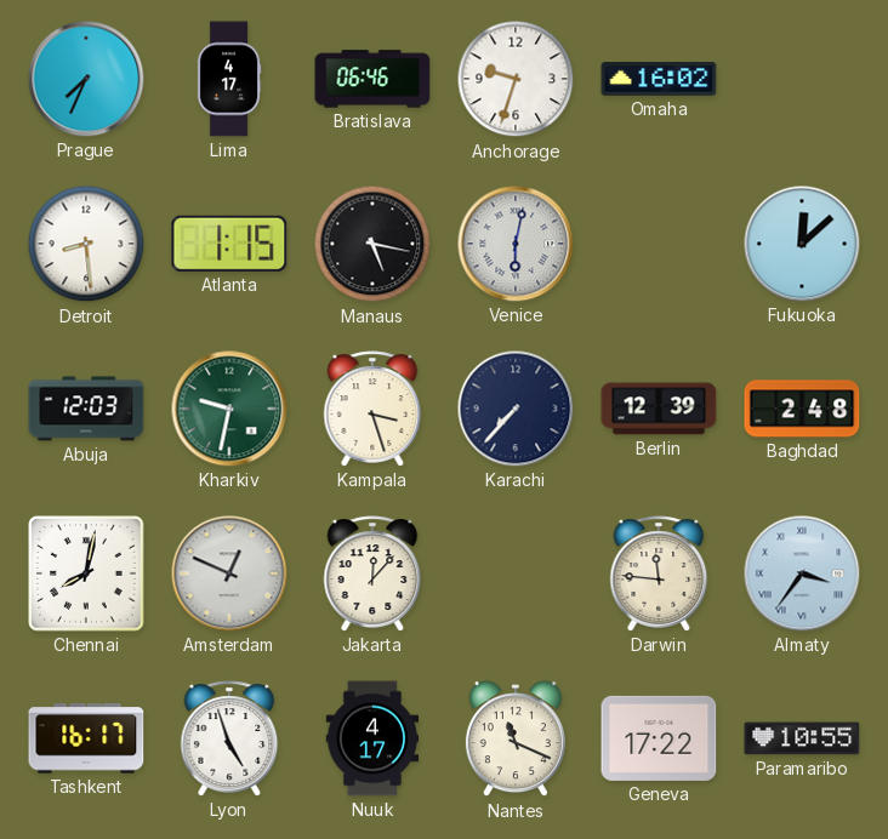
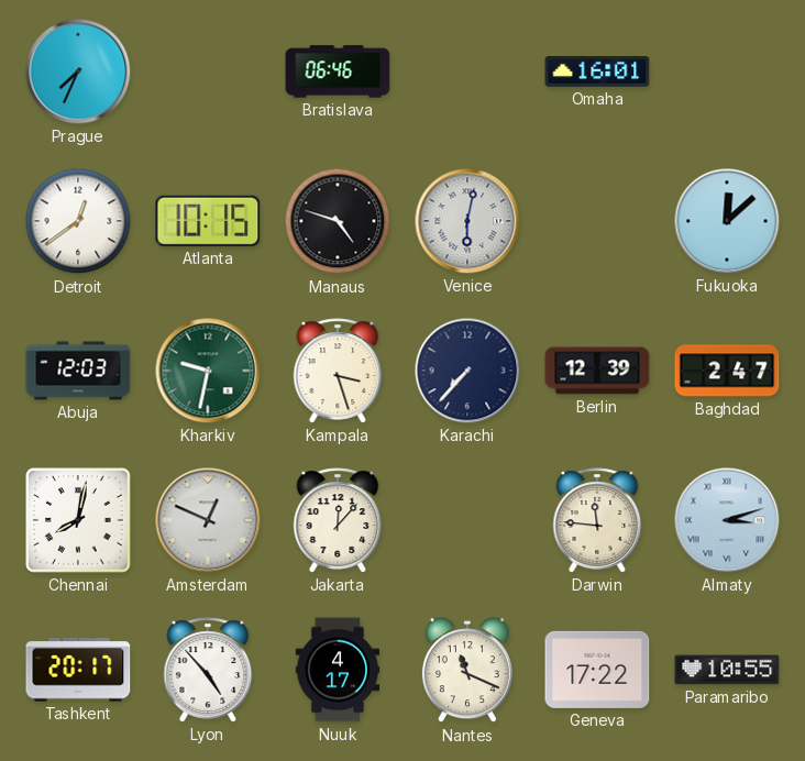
Lima: 4:17 -> none
Anchorage: 9:33 -> none
Omaha: 16:02 -> 16:01
Detroit: 8:29 -> 12:39
Atlanta: 1:15 -> 10:15
Manaus: 5:17 -> 4:48
Baghdad: 2:48 -> 2:47
Almaty: 3:36 -> 3:12
Tashkent: 16:17 -> 20:17
Lyon: 4:57 -> 4:53
